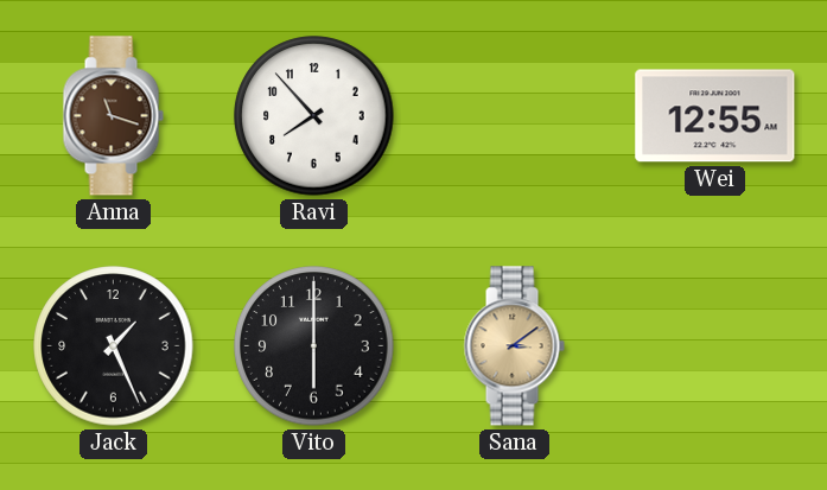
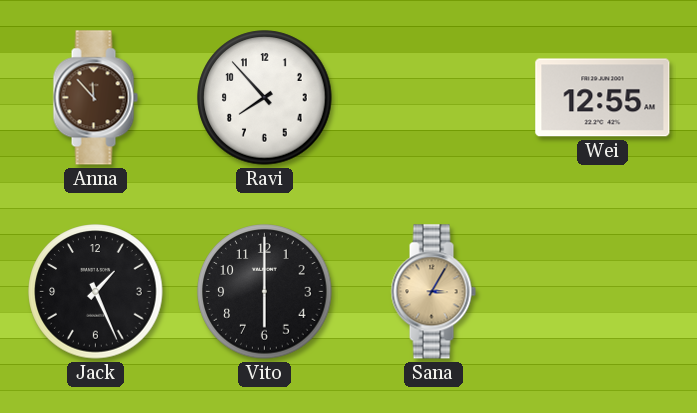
Anna: 11:18 -> 11:53
Sana: 3:09 -> 3:05
